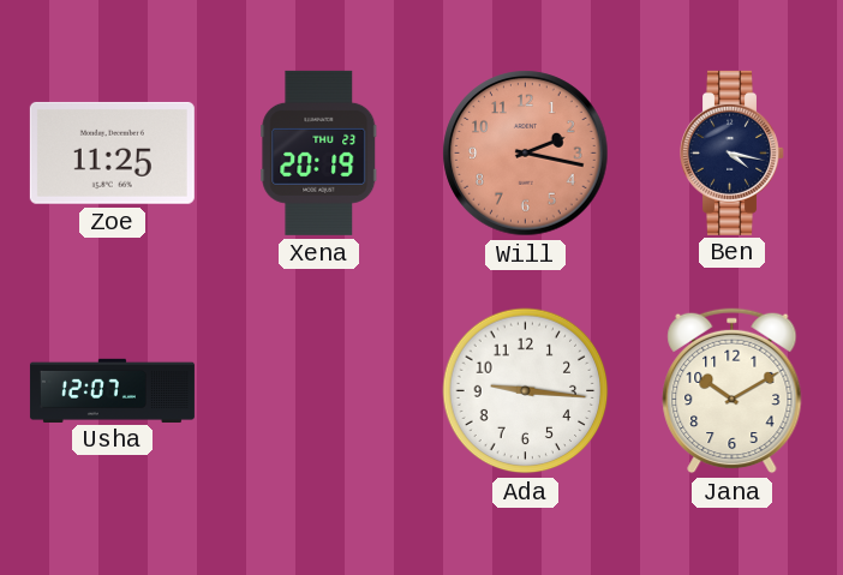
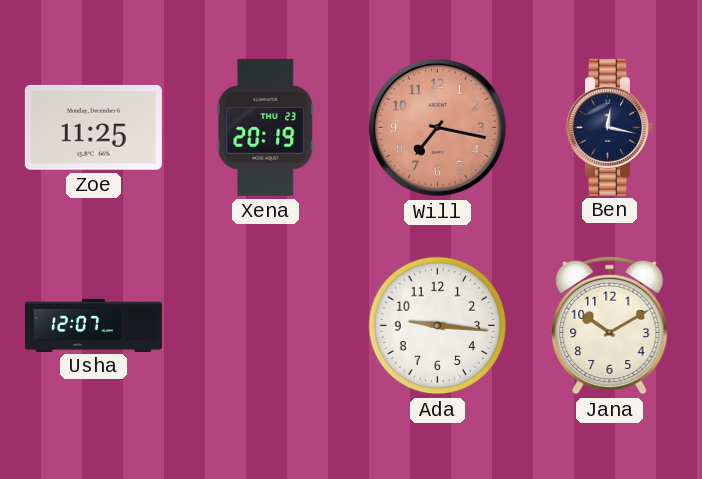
Will: 2:17 -> 7:17
Ben: 4:17 -> 12:17
